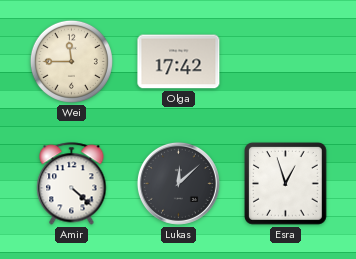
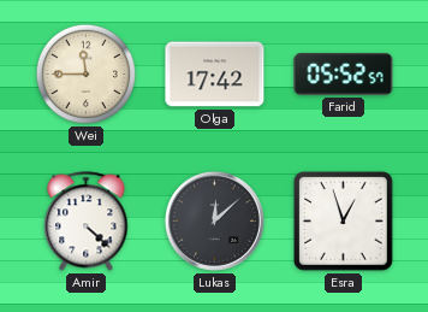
Farid: none -> 05:52
